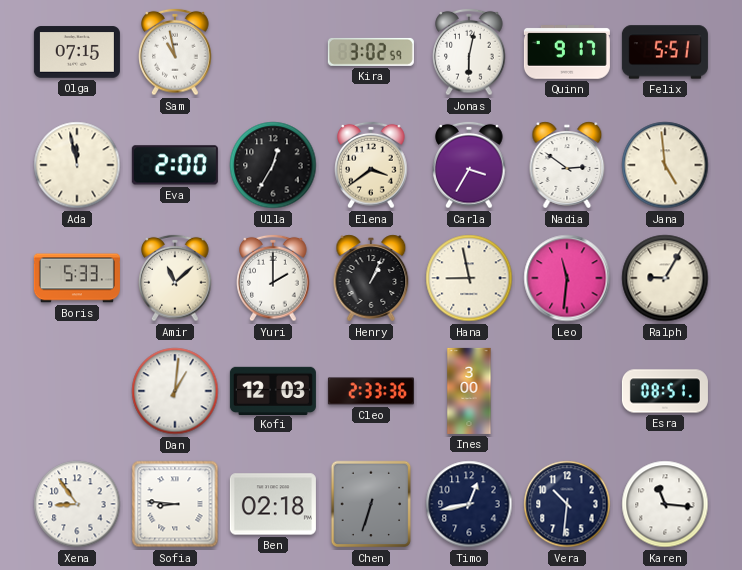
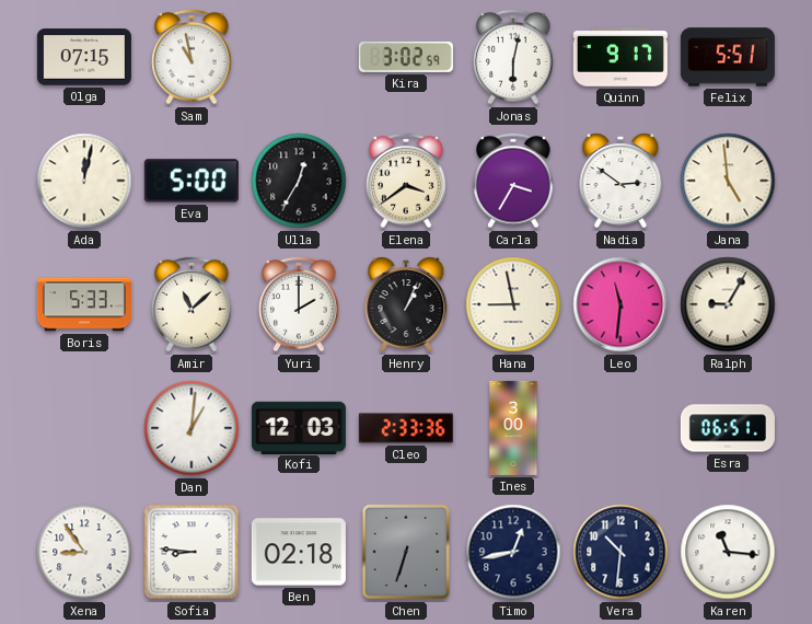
Ada: 11:58 -> 12:02
Eva: 2:00 -> 5:00
Esra: 08:51 -> 06:51
